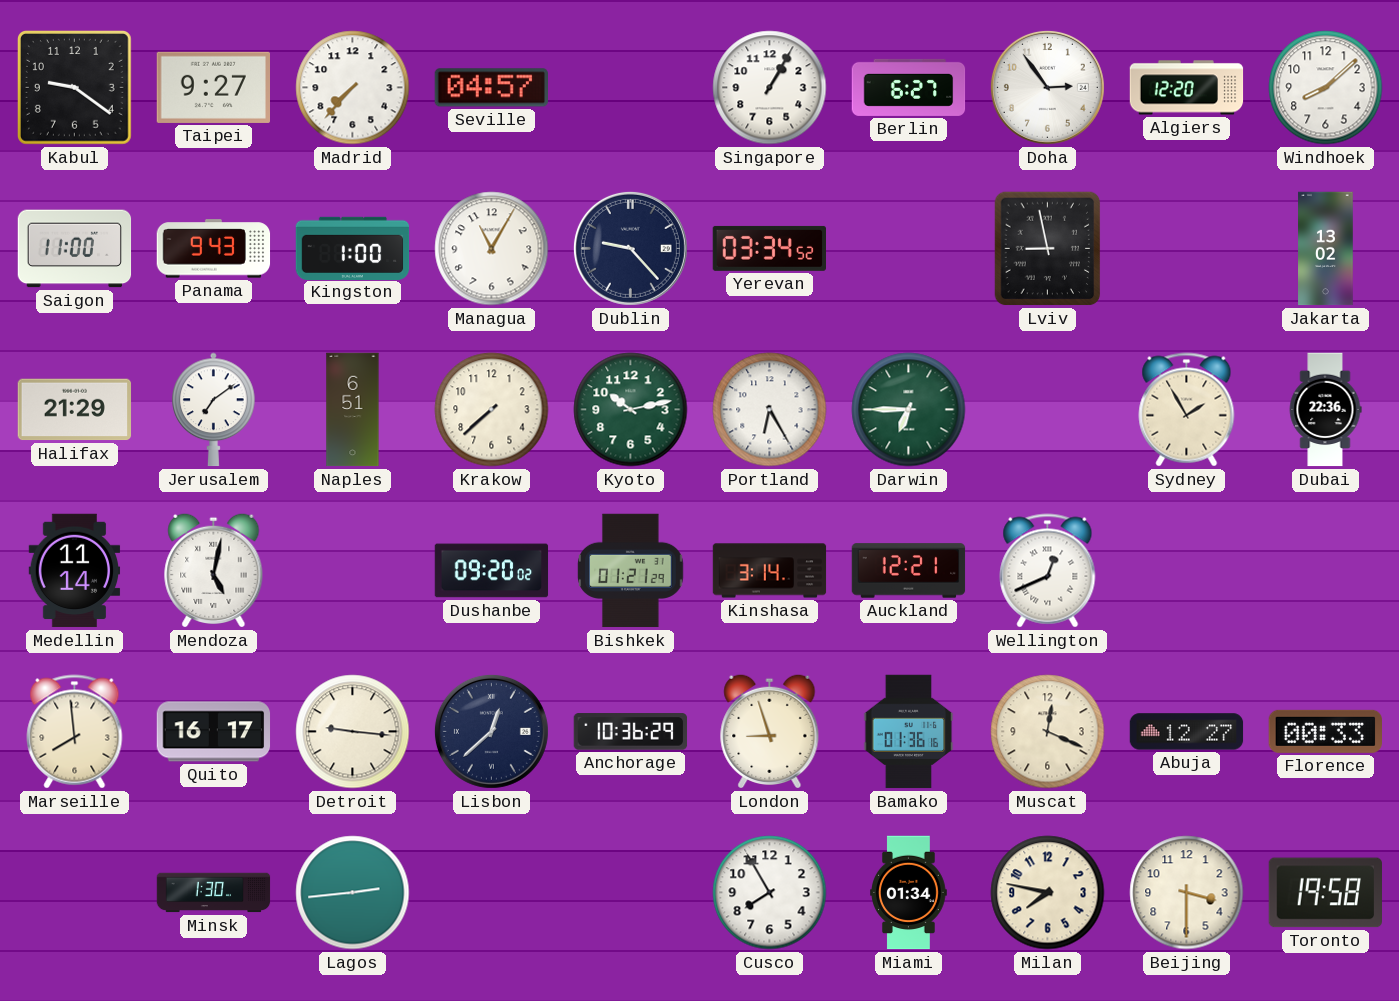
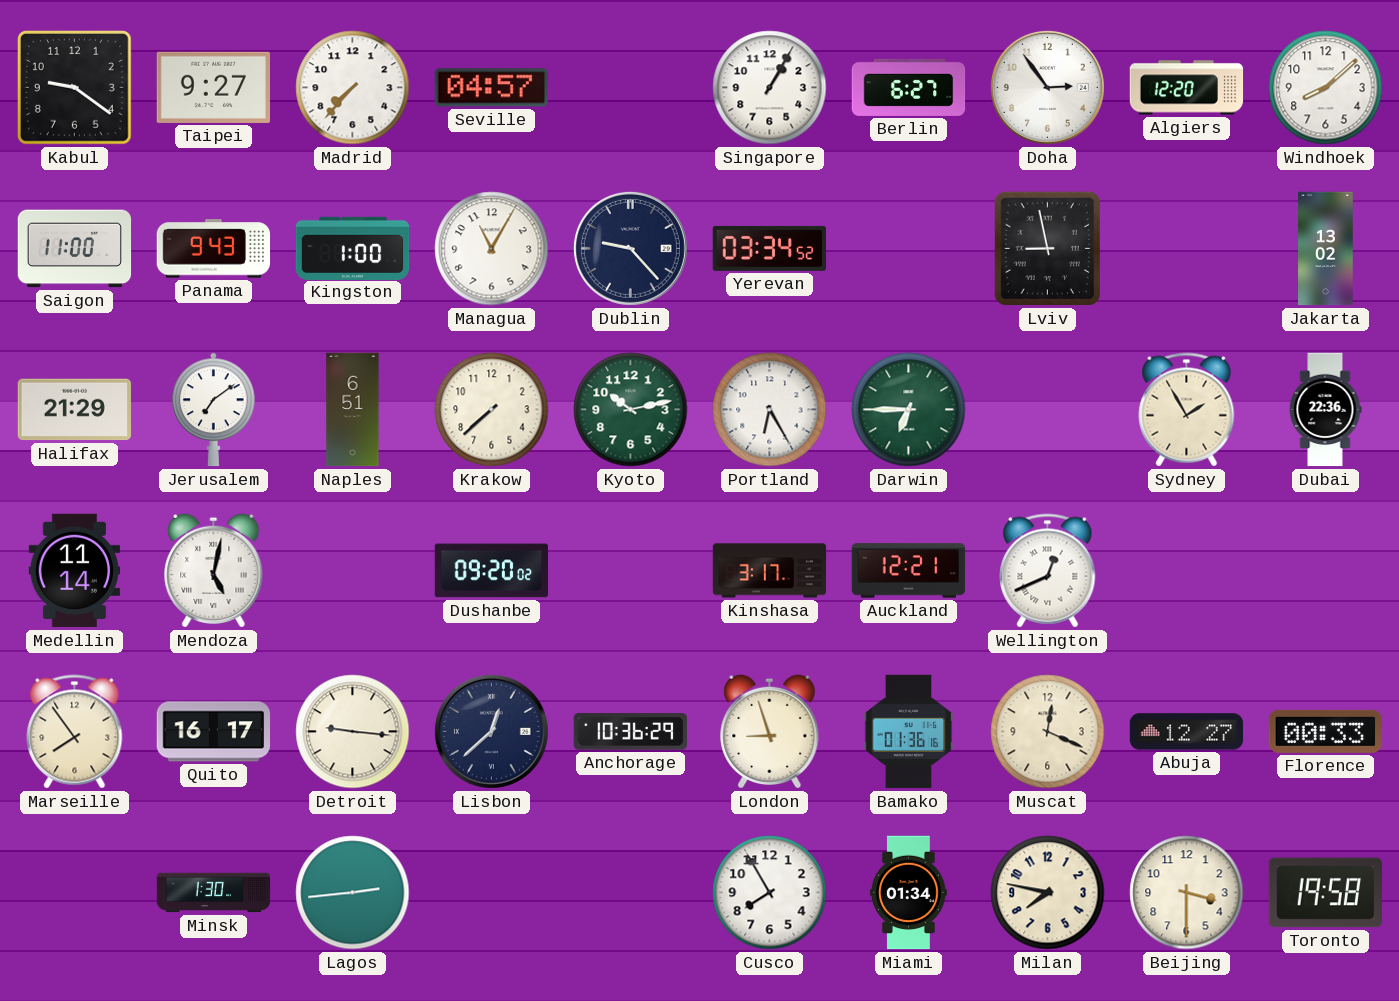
Bishkek: 01:21 -> none
Kinshasa: 3:14 -> 3:17
Marseille: 7:59 -> 7:54
